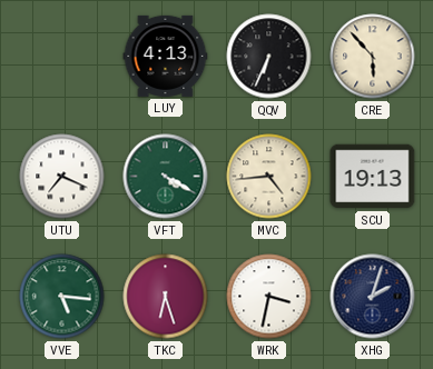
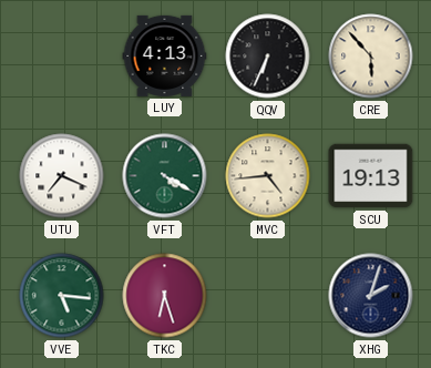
WRK: 3:32 -> none
